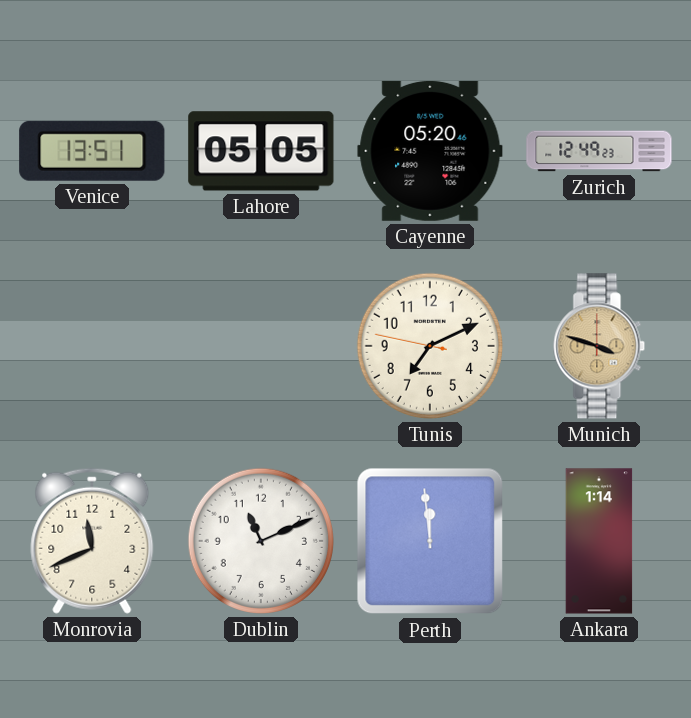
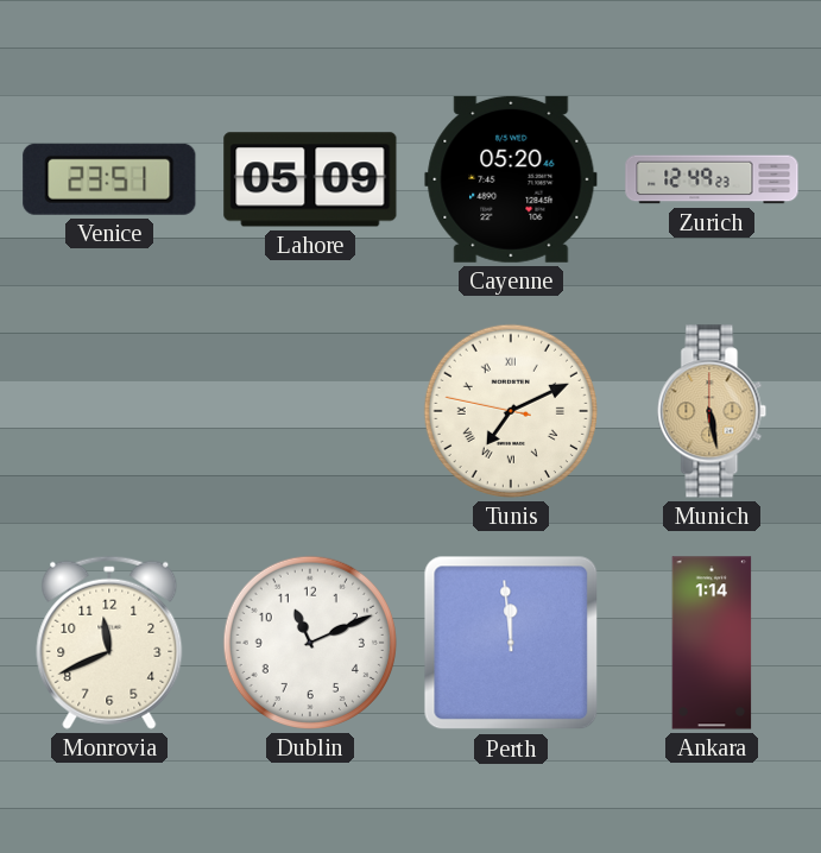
Venice: 13:51 -> 23:51
Lahore: 05:05 -> 05:09
Tunis numerals: Arabic -> Roman
Munich: 3:48 -> 5:28
